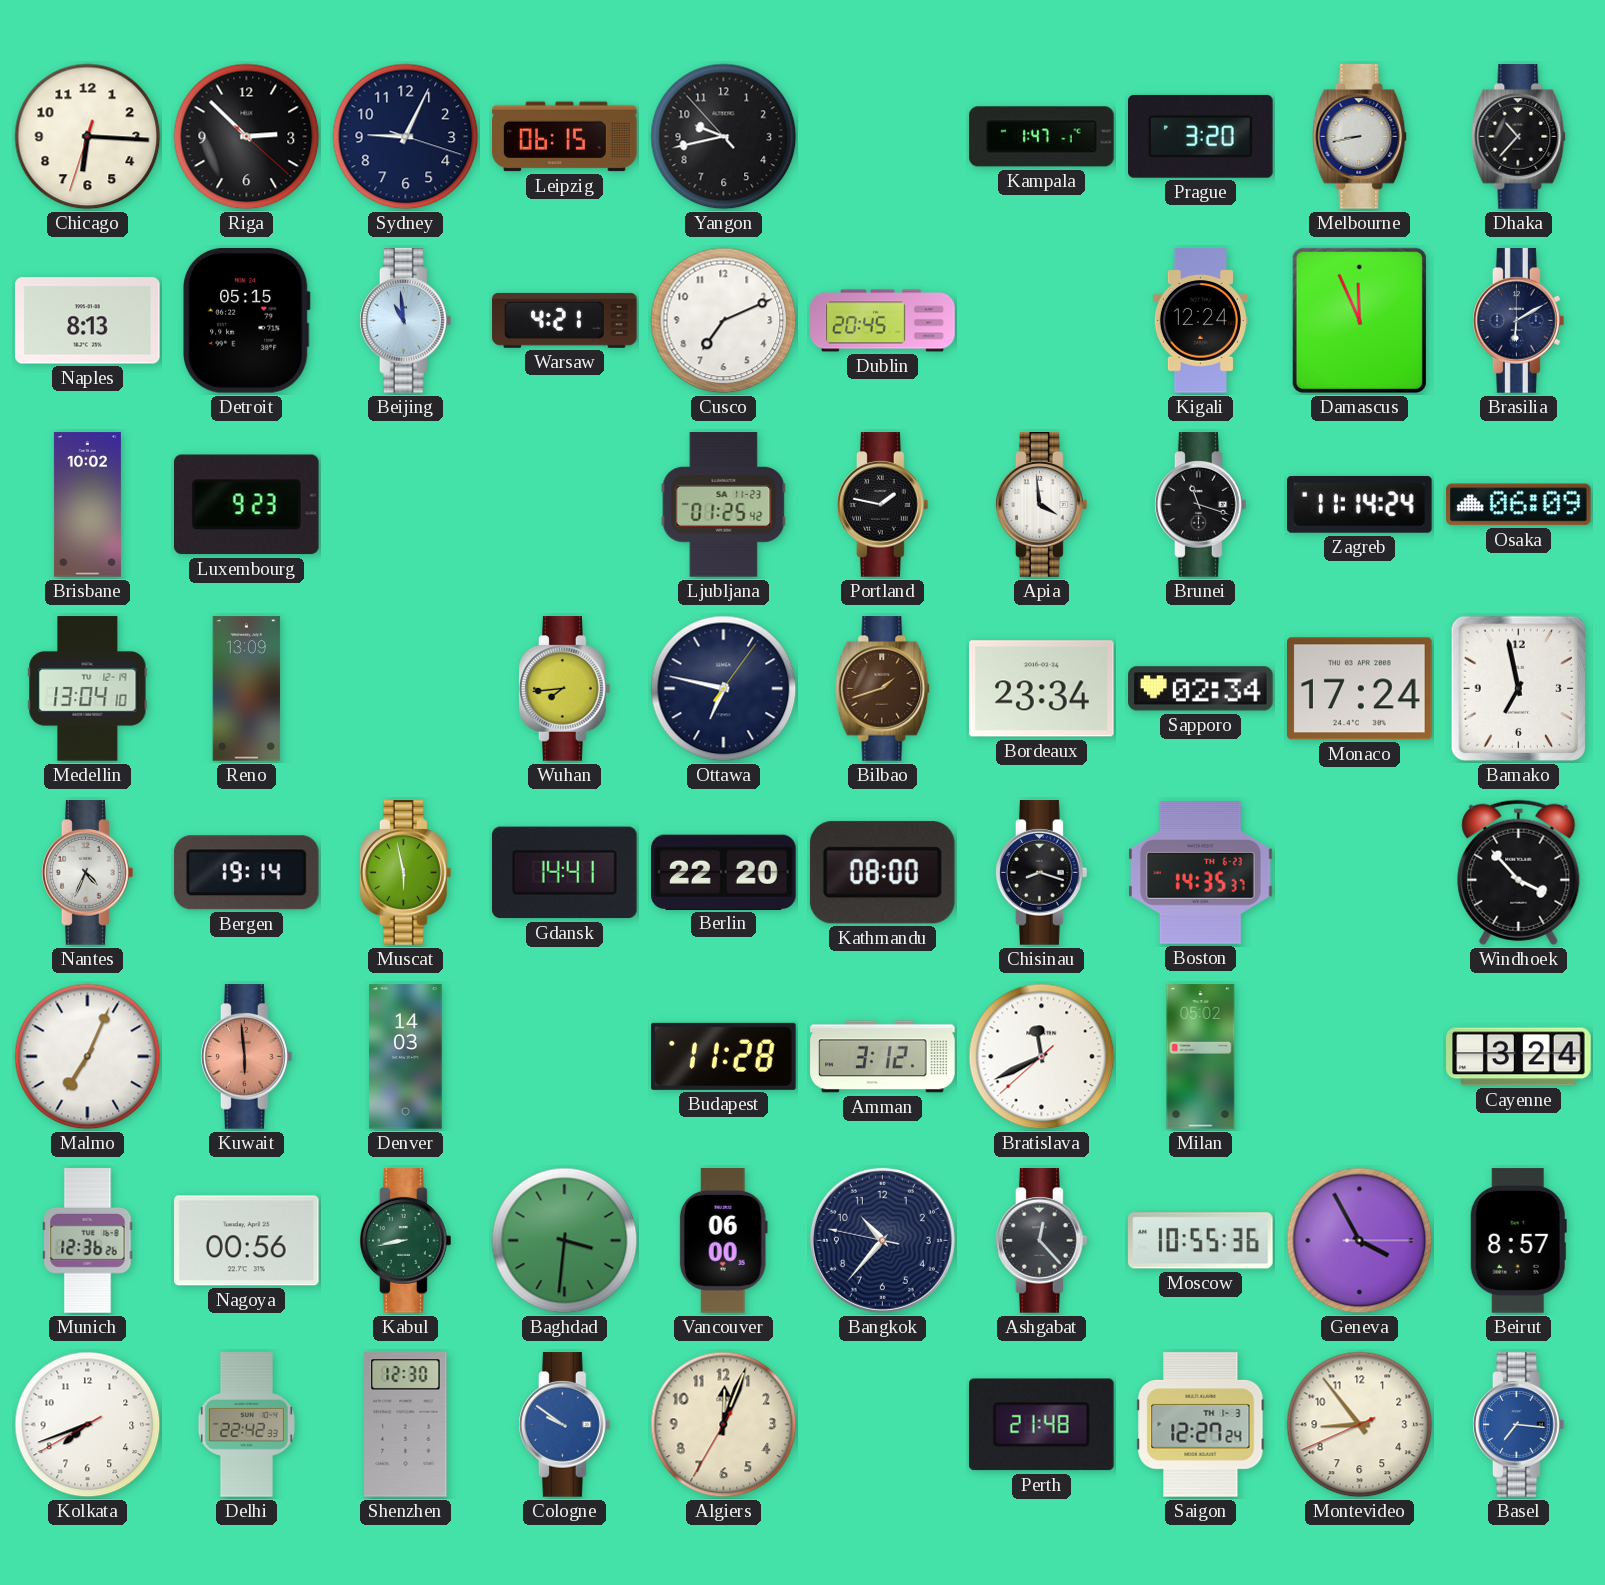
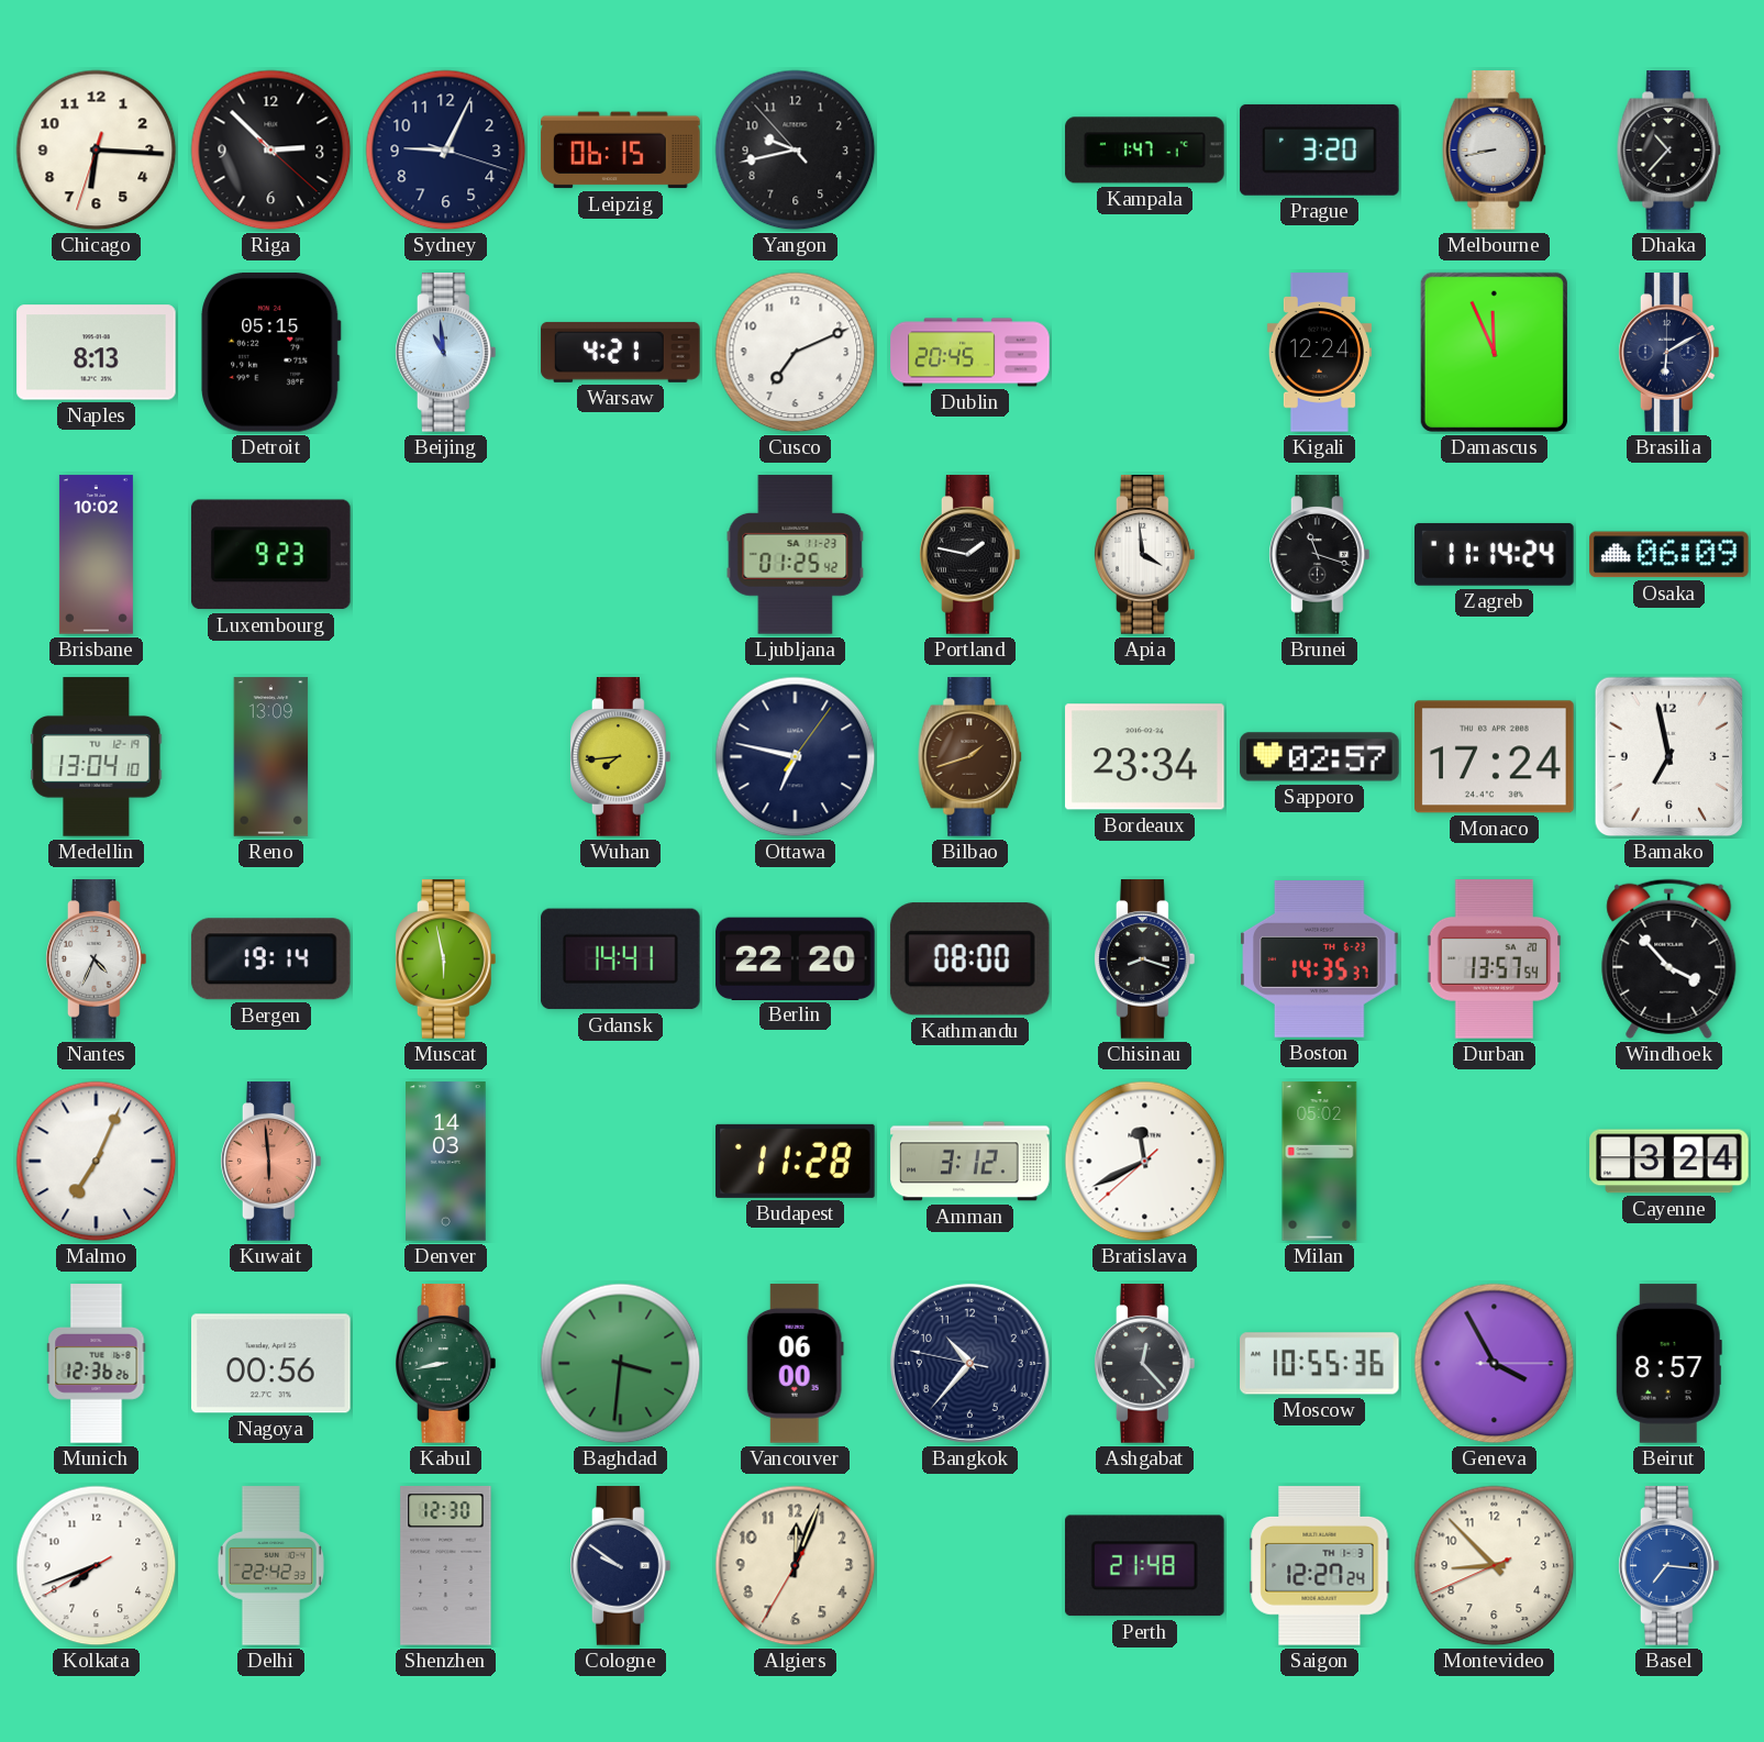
Sapporo: 02:34 -> 02:57
Durban: none -> 13:57
Cologne dial: blue -> navy
Montevideo: 8:53 -> 8:52
